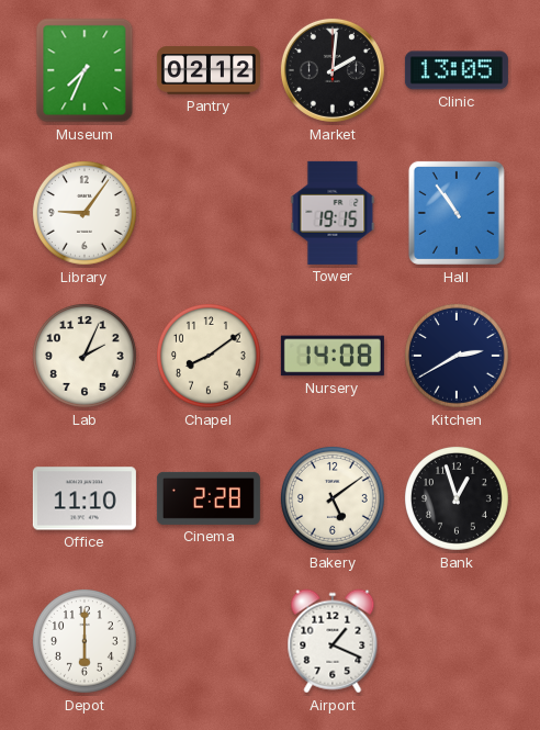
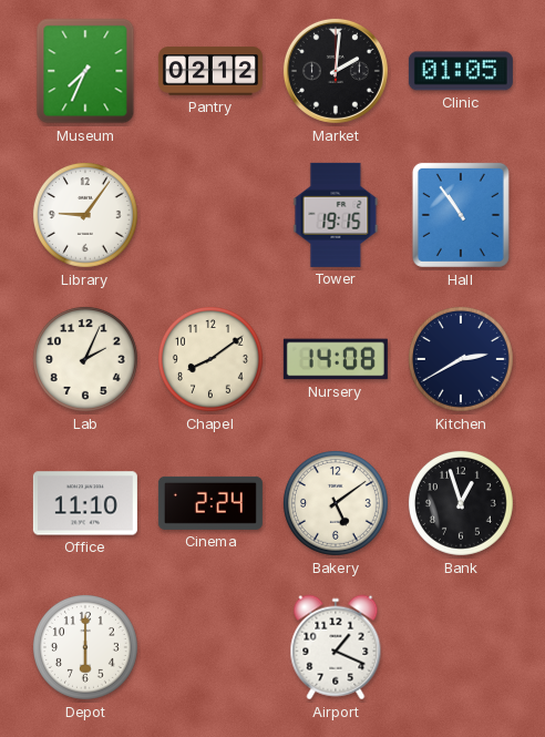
Clinic: 13:05 -> 01:05
Cinema: 2:28 -> 2:24
